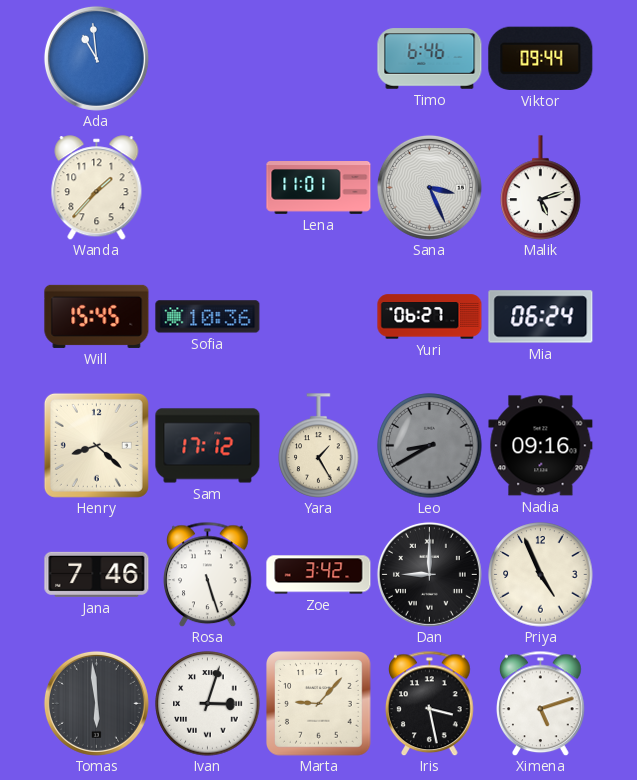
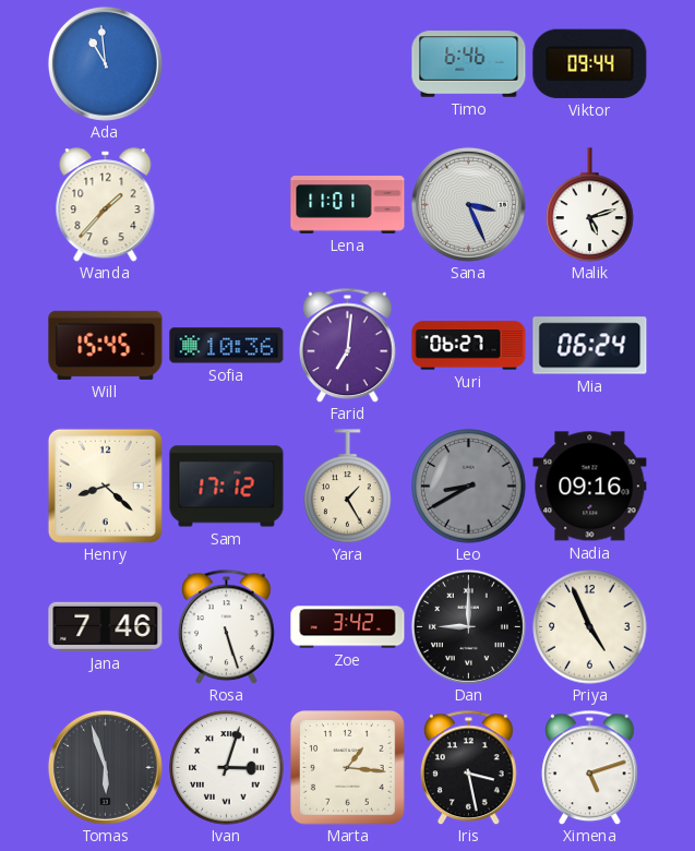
Farid: none -> 7:01
Tomas: 5:59 -> 5:57
Marta: 9:07 -> 1:16
